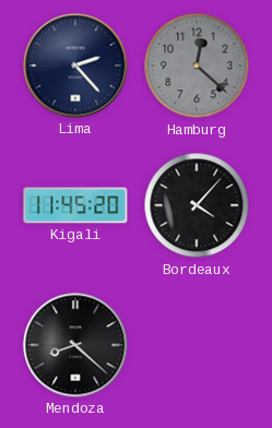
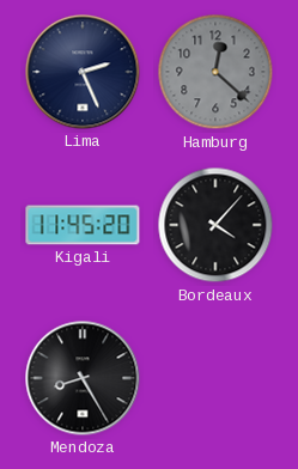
Lima: 2:23 -> 2:26
Mendoza: 8:22 -> 8:25
